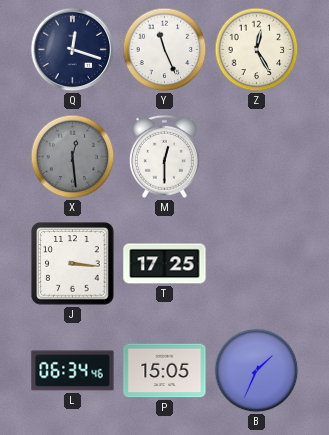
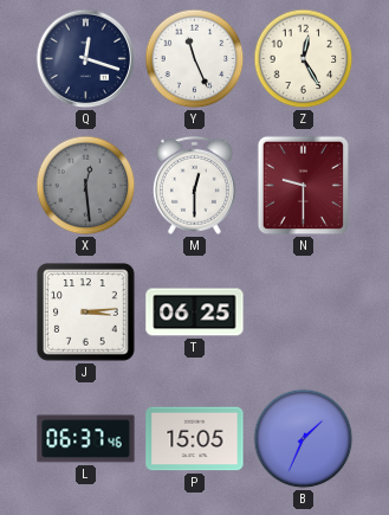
N: none -> 9:30
J: 3:16 -> 3:14
T: 17:25 -> 06:25
L: 06:34 -> 06:37
